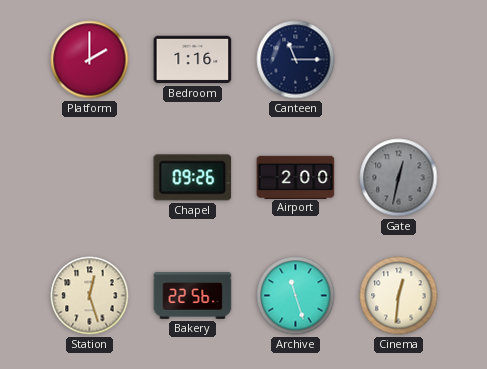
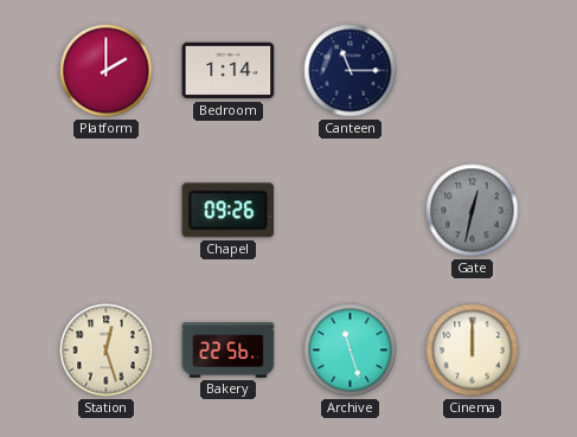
Bedroom: 1:16 -> 1:14
Airport: 2:00 -> none
Cinema: 12:31 -> 12:00
